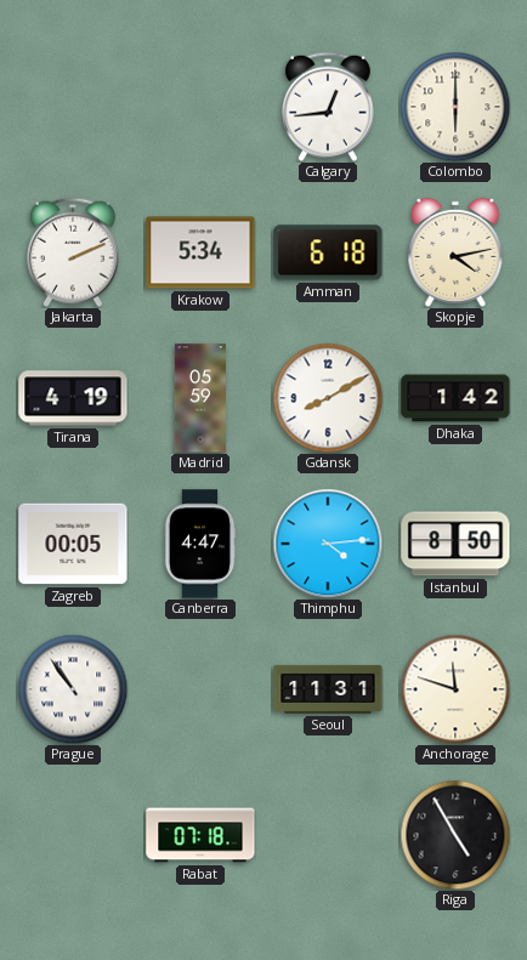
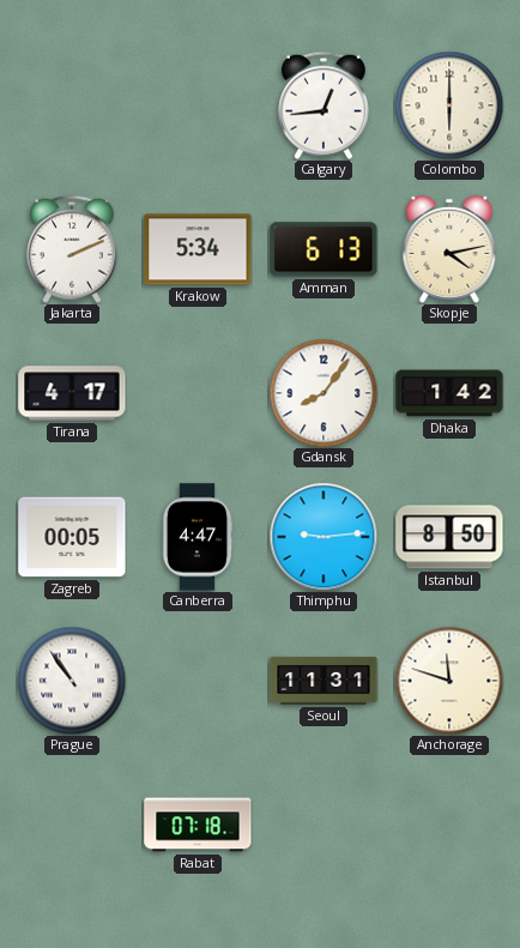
Amman: 6:18 -> 6:13
Tirana: 4:19 -> 4:17
Madrid: 05:59 -> none
Gdansk: 8:10 -> 8:06
Thimphu: 4:14 -> 9:14
Riga: 4:55 -> none
